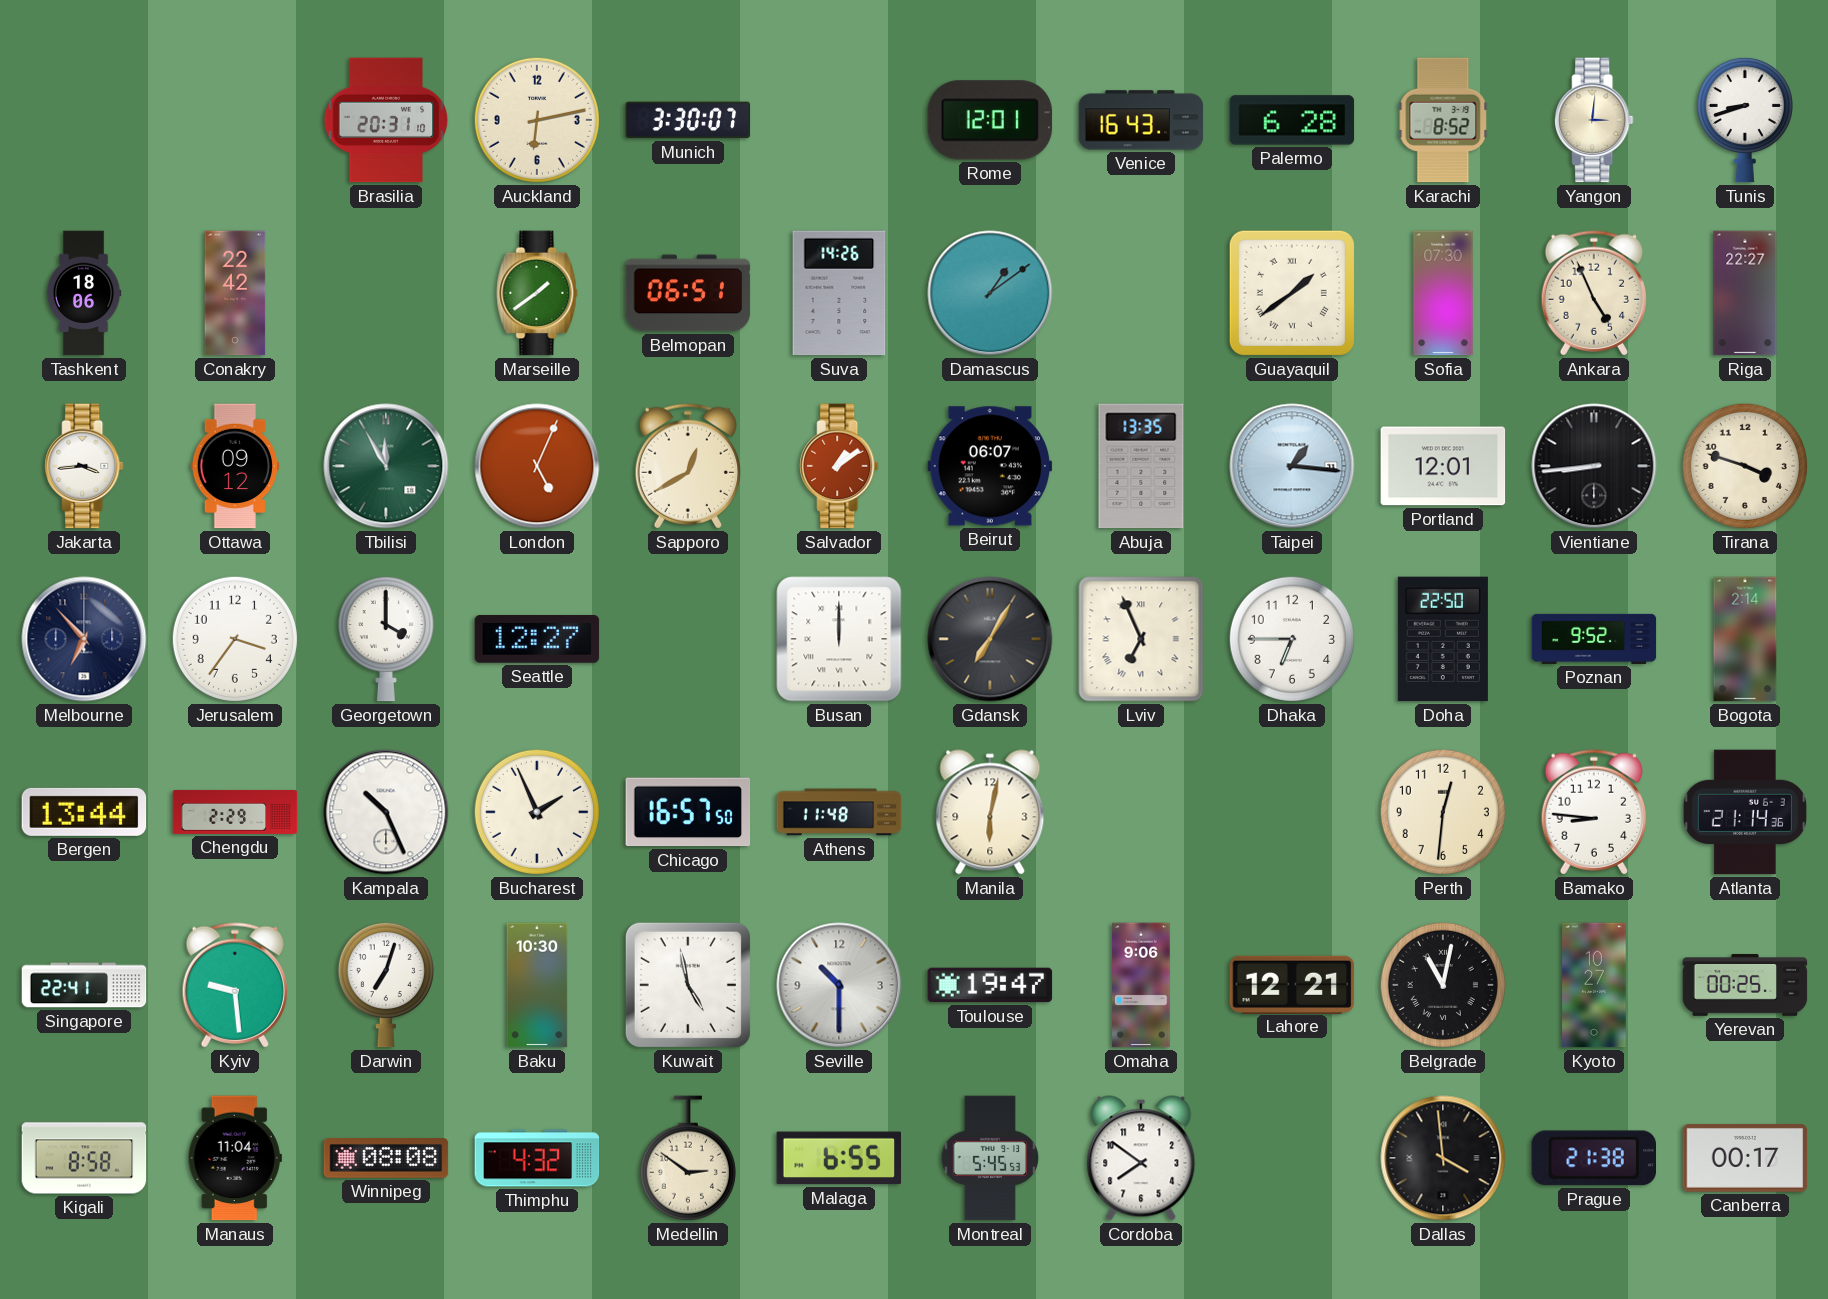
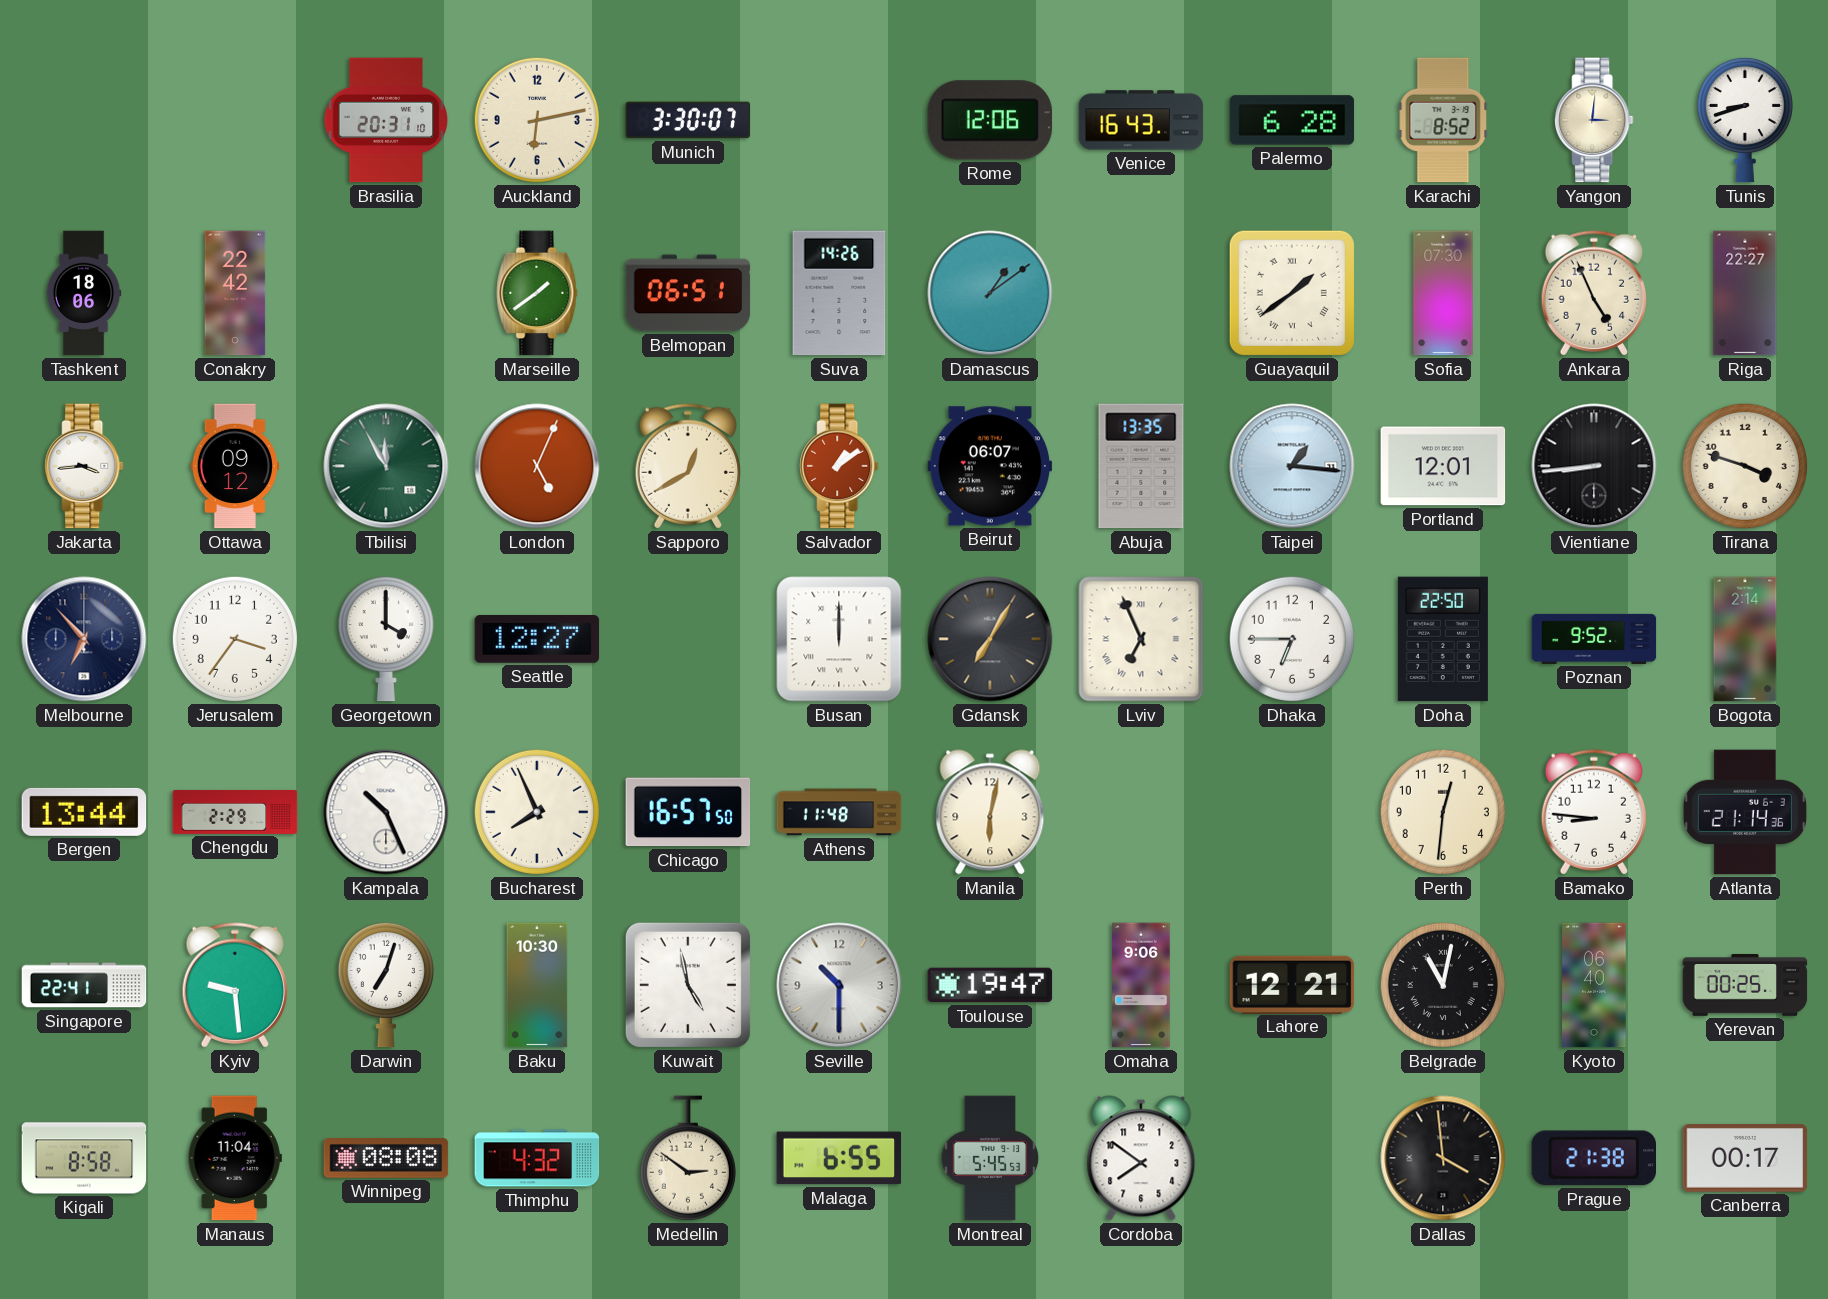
Rome: 12:01 -> 12:06
Bucharest: 1:56 -> 7:56
Kyoto: 10:27 -> 06:40
